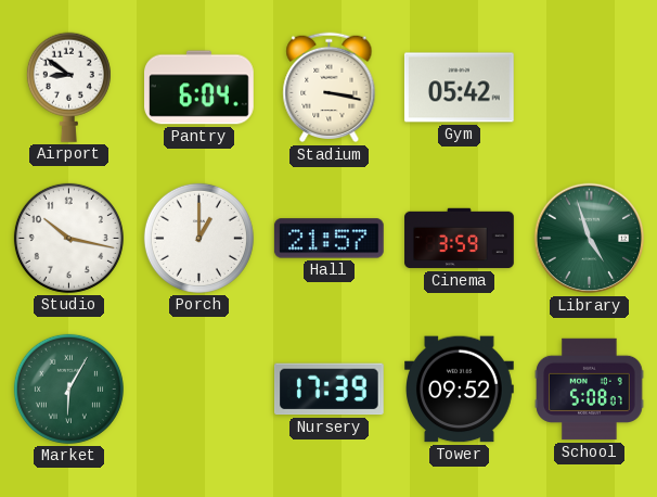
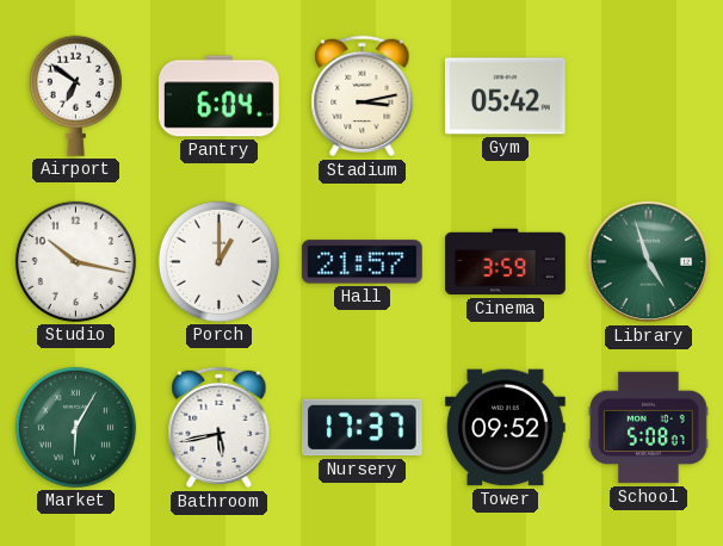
Airport: 8:51 -> 6:51
Stadium: 3:17 -> 3:13
Bathroom: none -> 5:43
Nursery: 17:39 -> 17:37
